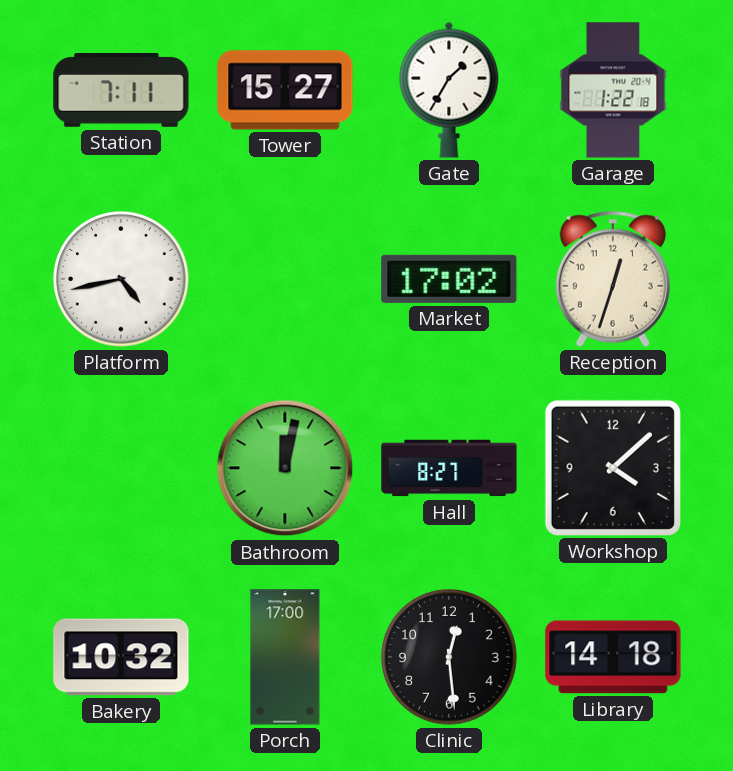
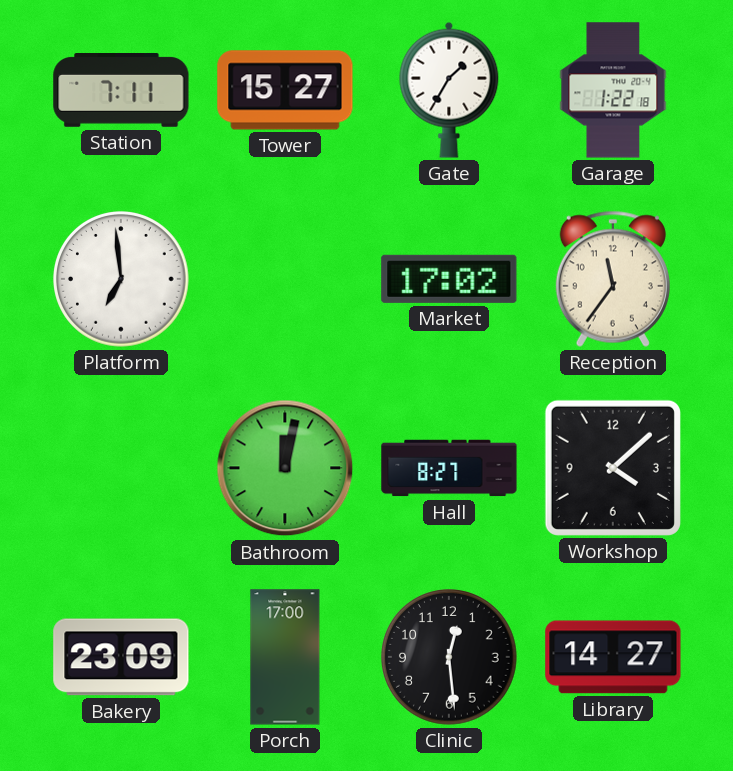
Platform: 4:43 -> 6:59
Reception: 12:33 -> 11:36
Bakery: 10:32 -> 23:09
Library: 14:18 -> 14:27
